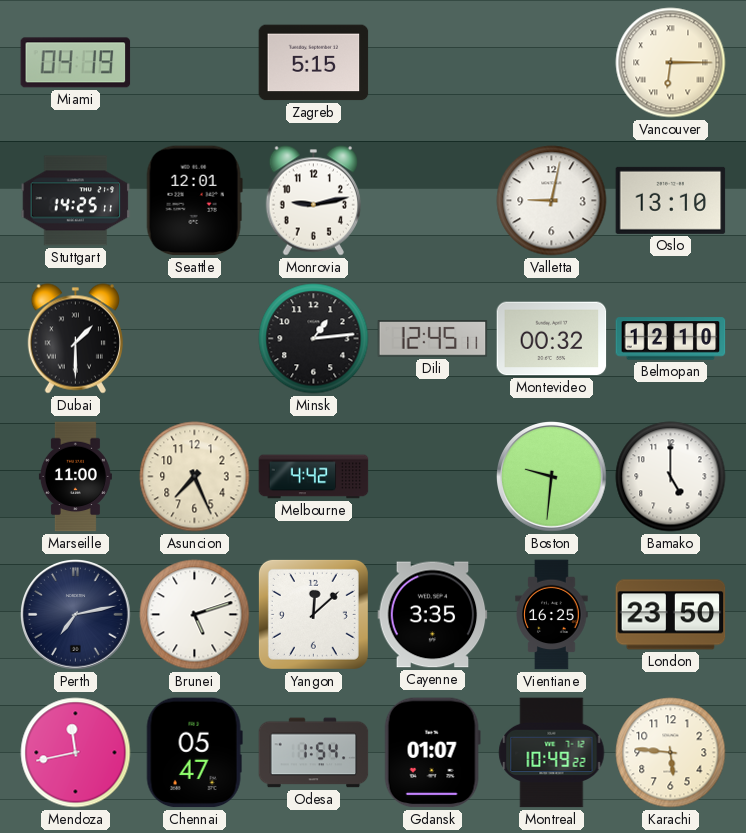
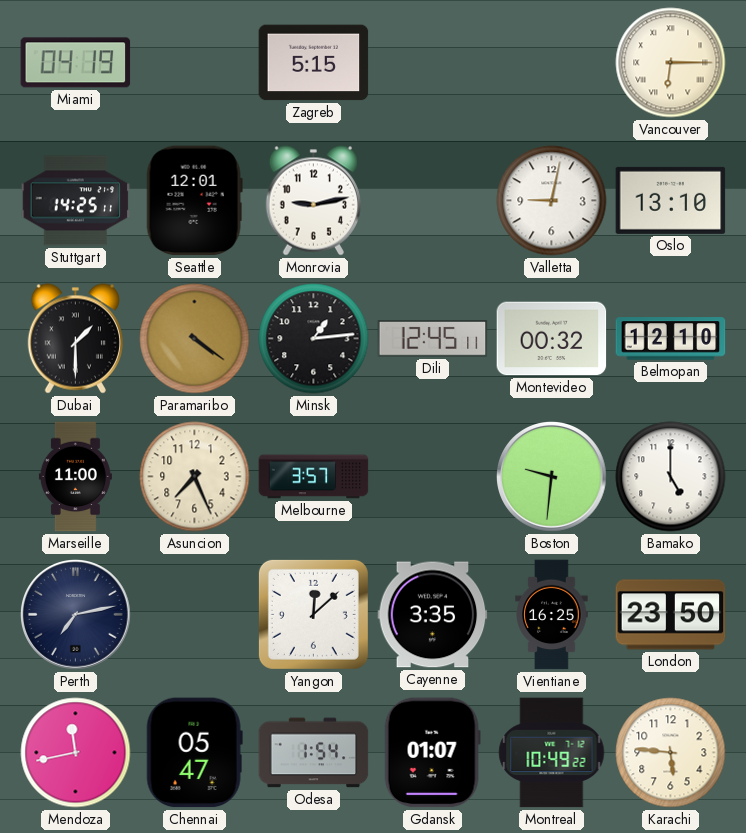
Paramaribo: none -> 4:21
Melbourne: 4:42 -> 3:57
Brunei: 5:12 -> none
